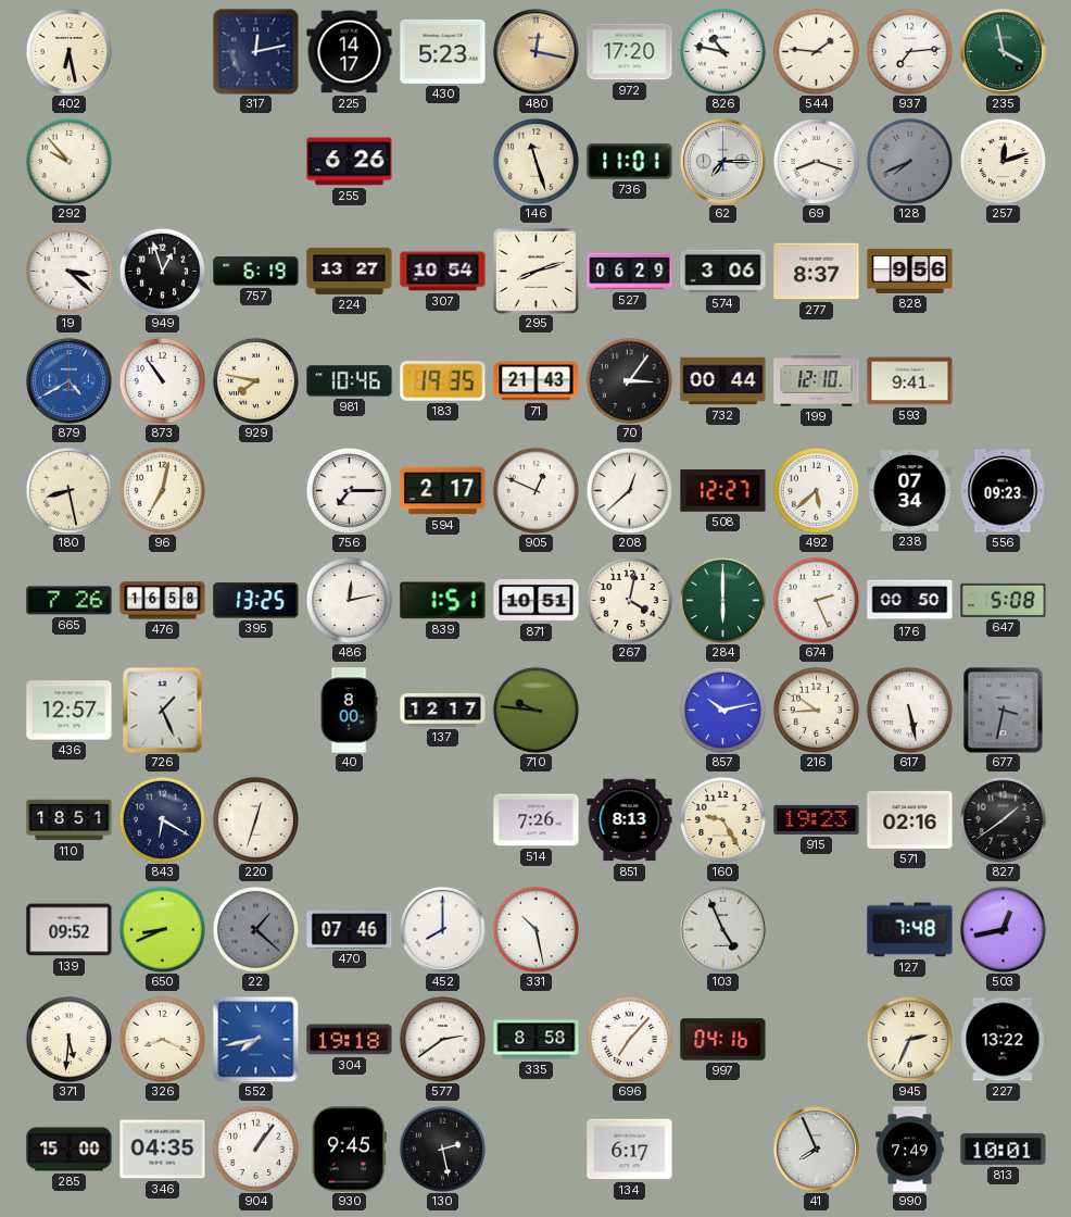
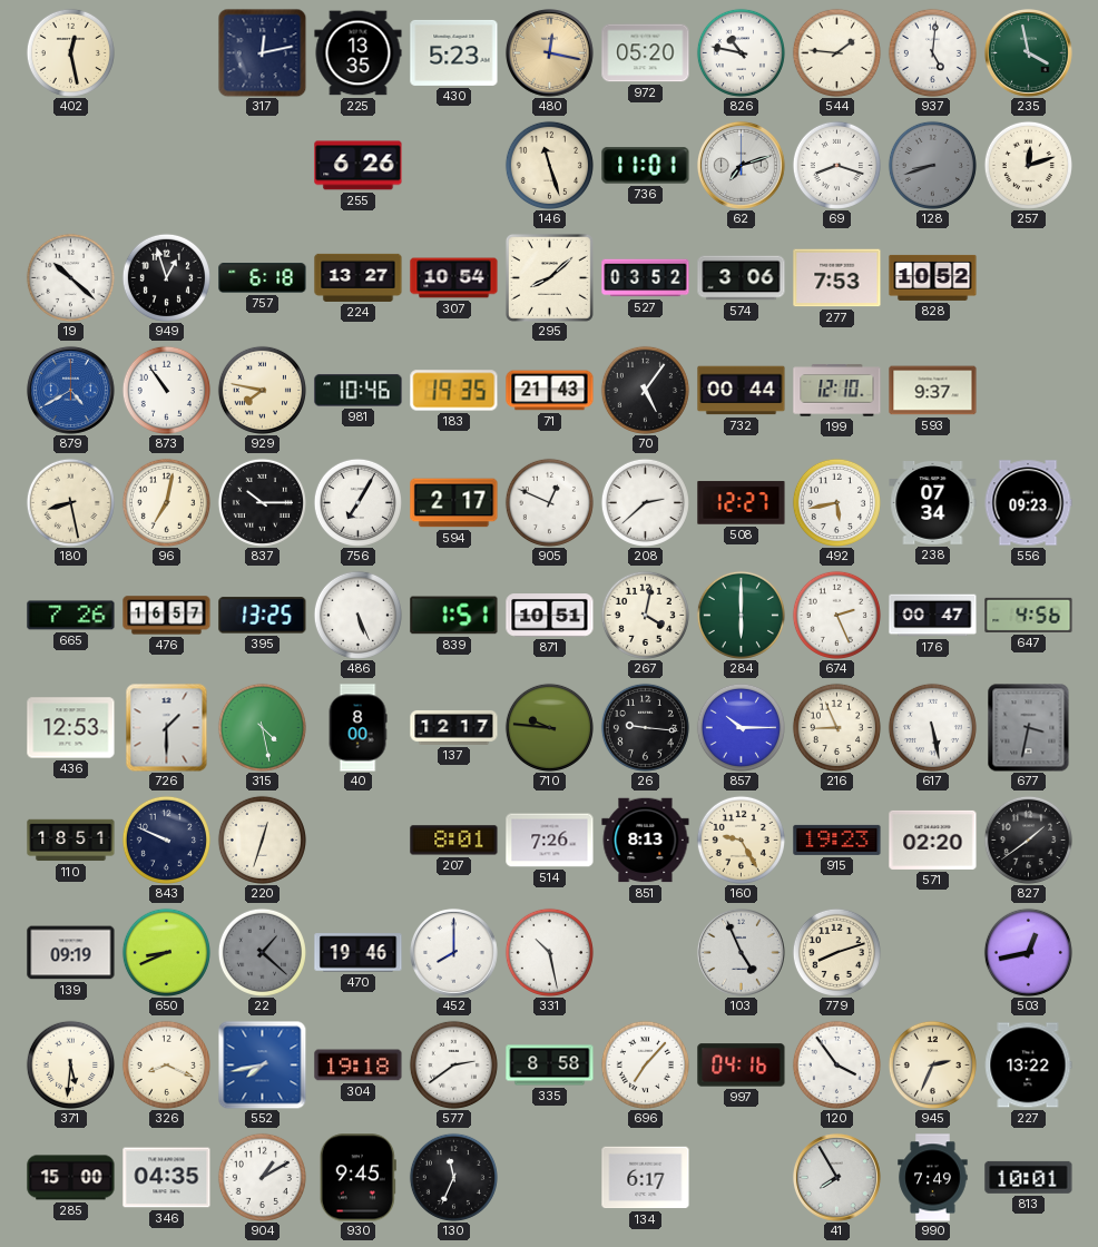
402: 6:28 -> 12:28
225: 14:17 -> 13:35
972: 17:20 -> 05:20
937: 7:14 -> 5:01
292: 9:53 -> none
62: 7:15 -> 7:12
128: 7:41 -> 8:42
19: 3:22 -> 10:22
757: 6:19 -> 6:18
295: 8:12 -> 8:08
527: 06:29 -> 03:52
277: 8:37 -> 7:53
828: 9:56 -> 10:52
70: 3:06 -> 5:06
593: 9:41 -> 9:37
837: none -> 10:15
756: 7:15 -> 7:05
208: 12:38 -> 2:38
492: 5:38 -> 5:43
476: 16:58 -> 16:57
486: 12:13 -> 5:26
176: 00:50 -> 00:47
647: 5:08 -> 4:56
436: 12:57 -> 12:53
726: 1:26 -> 1:30
315: none -> 4:28
26: none -> 9:16
857: 10:13 -> 10:15
216: 8:51 -> 8:56
843: 6:20 -> 9:49
207: none -> 8:01
571: 02:16 -> 02:20
139: 09:52 -> 09:19
470: 07:46 -> 19:46
779: none -> 8:12
127: 7:48 -> none
120: none -> 3:54
904: 1:06 -> 1:10
130: 2:28 -> 11:34
41: 7:56 -> 7:55
